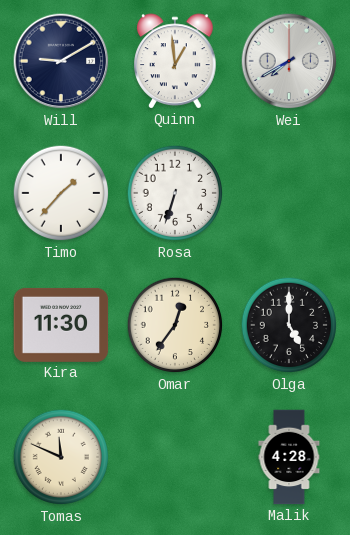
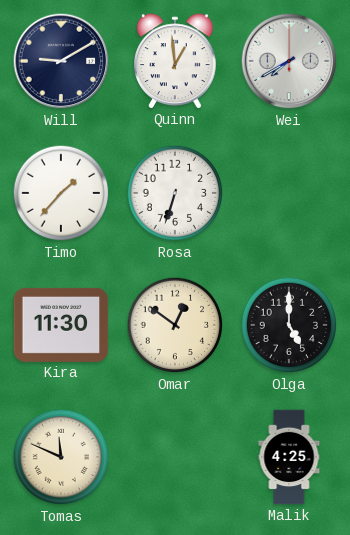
Omar: 12:36 -> 12:51
Malik: 4:28 -> 4:25
